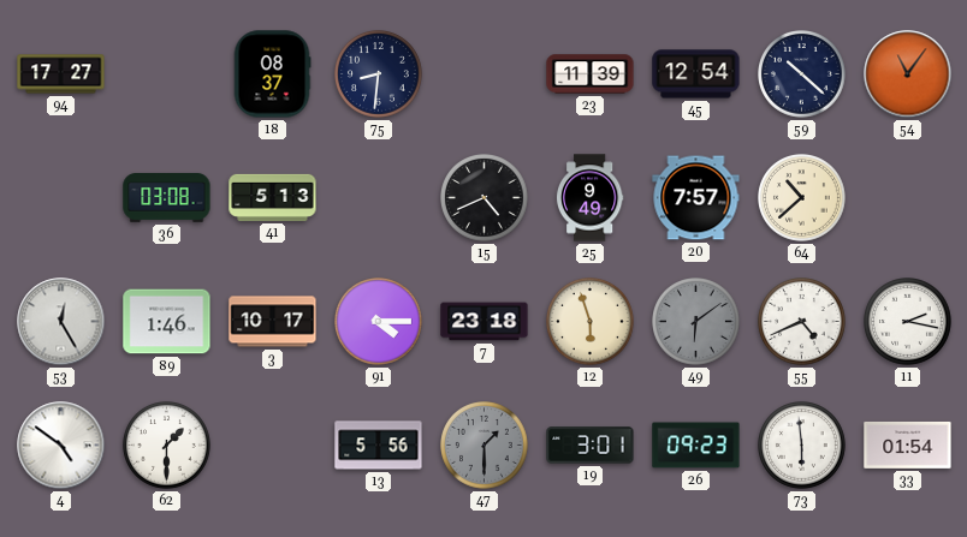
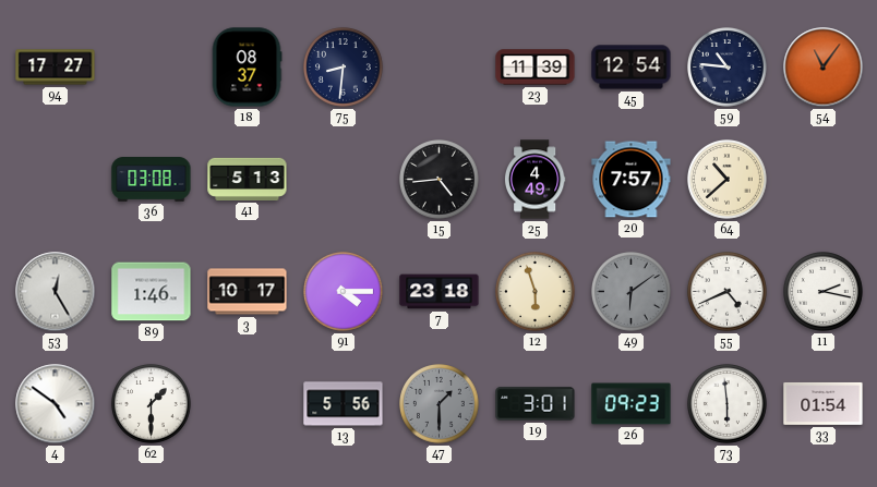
59: 10:22 -> 10:46
15: 4:41 -> 4:44
25: 9:49 -> 4:49
